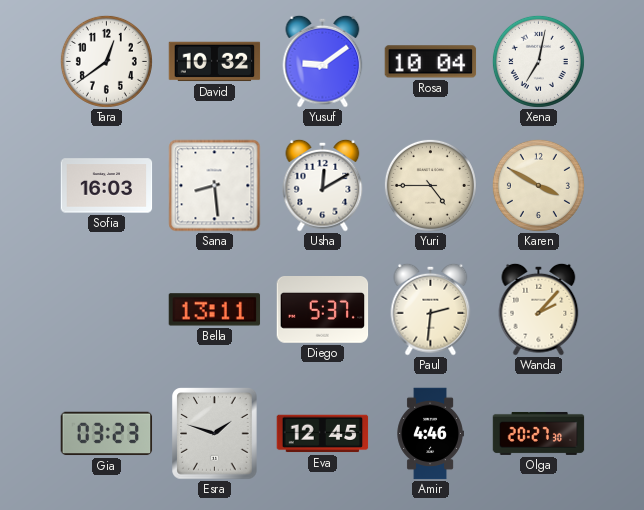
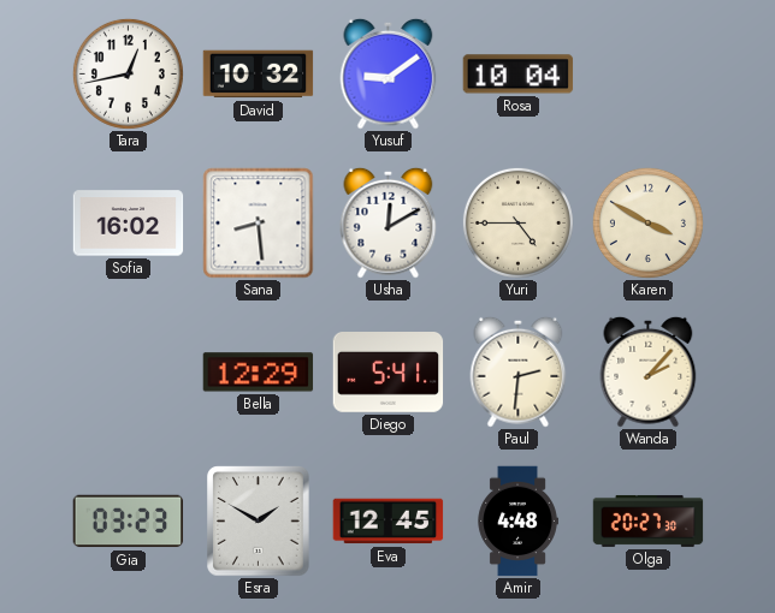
Tara: 12:39 -> 12:43
Xena: 7:02 -> none
Sofia: 16:03 -> 16:02
Bella: 13:11 -> 12:29
Diego: 5:37 -> 5:41
Esra: 1:48 -> 1:50
Amir: 4:46 -> 4:48
